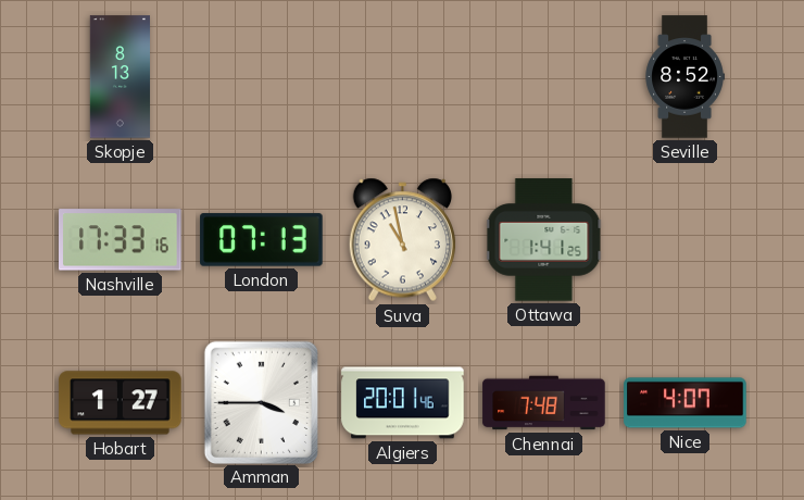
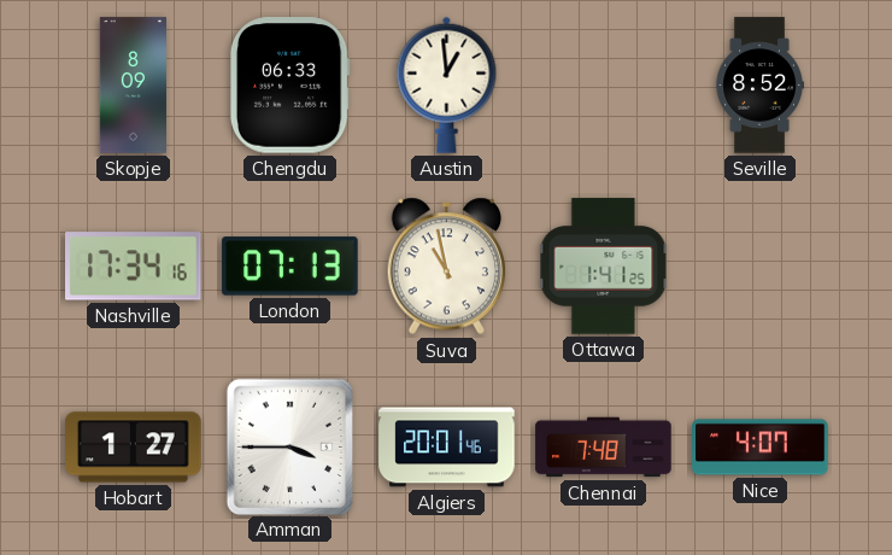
Skopje: 8:13 -> 8:09
Chengdu: none -> 06:33
Austin: none -> 12:59
Nashville: 17:33 -> 17:34
